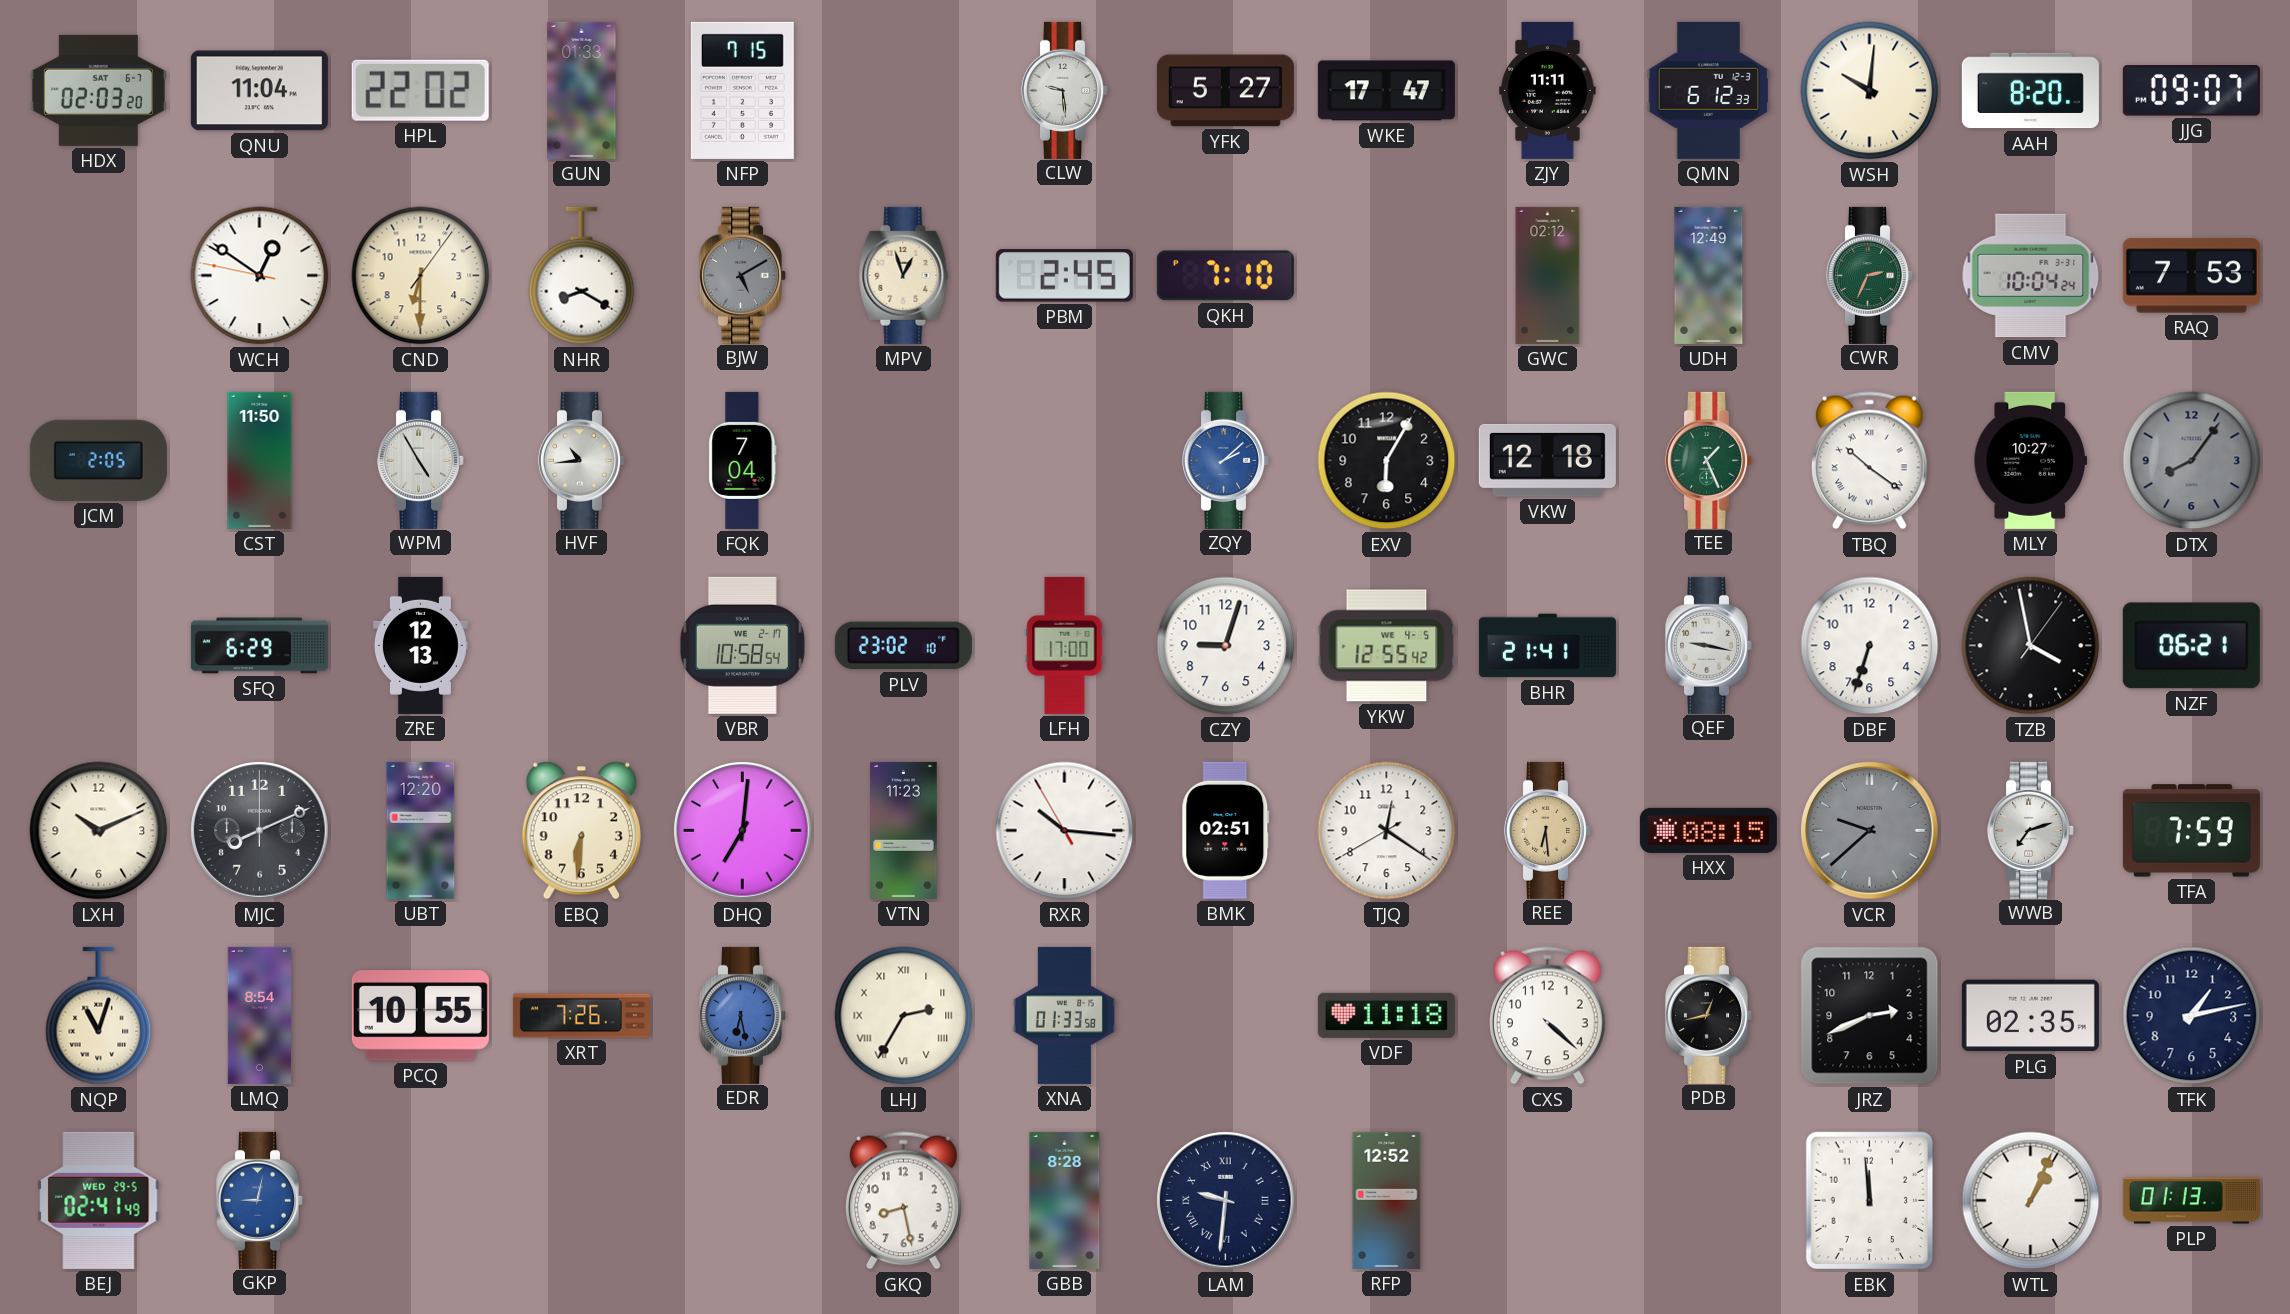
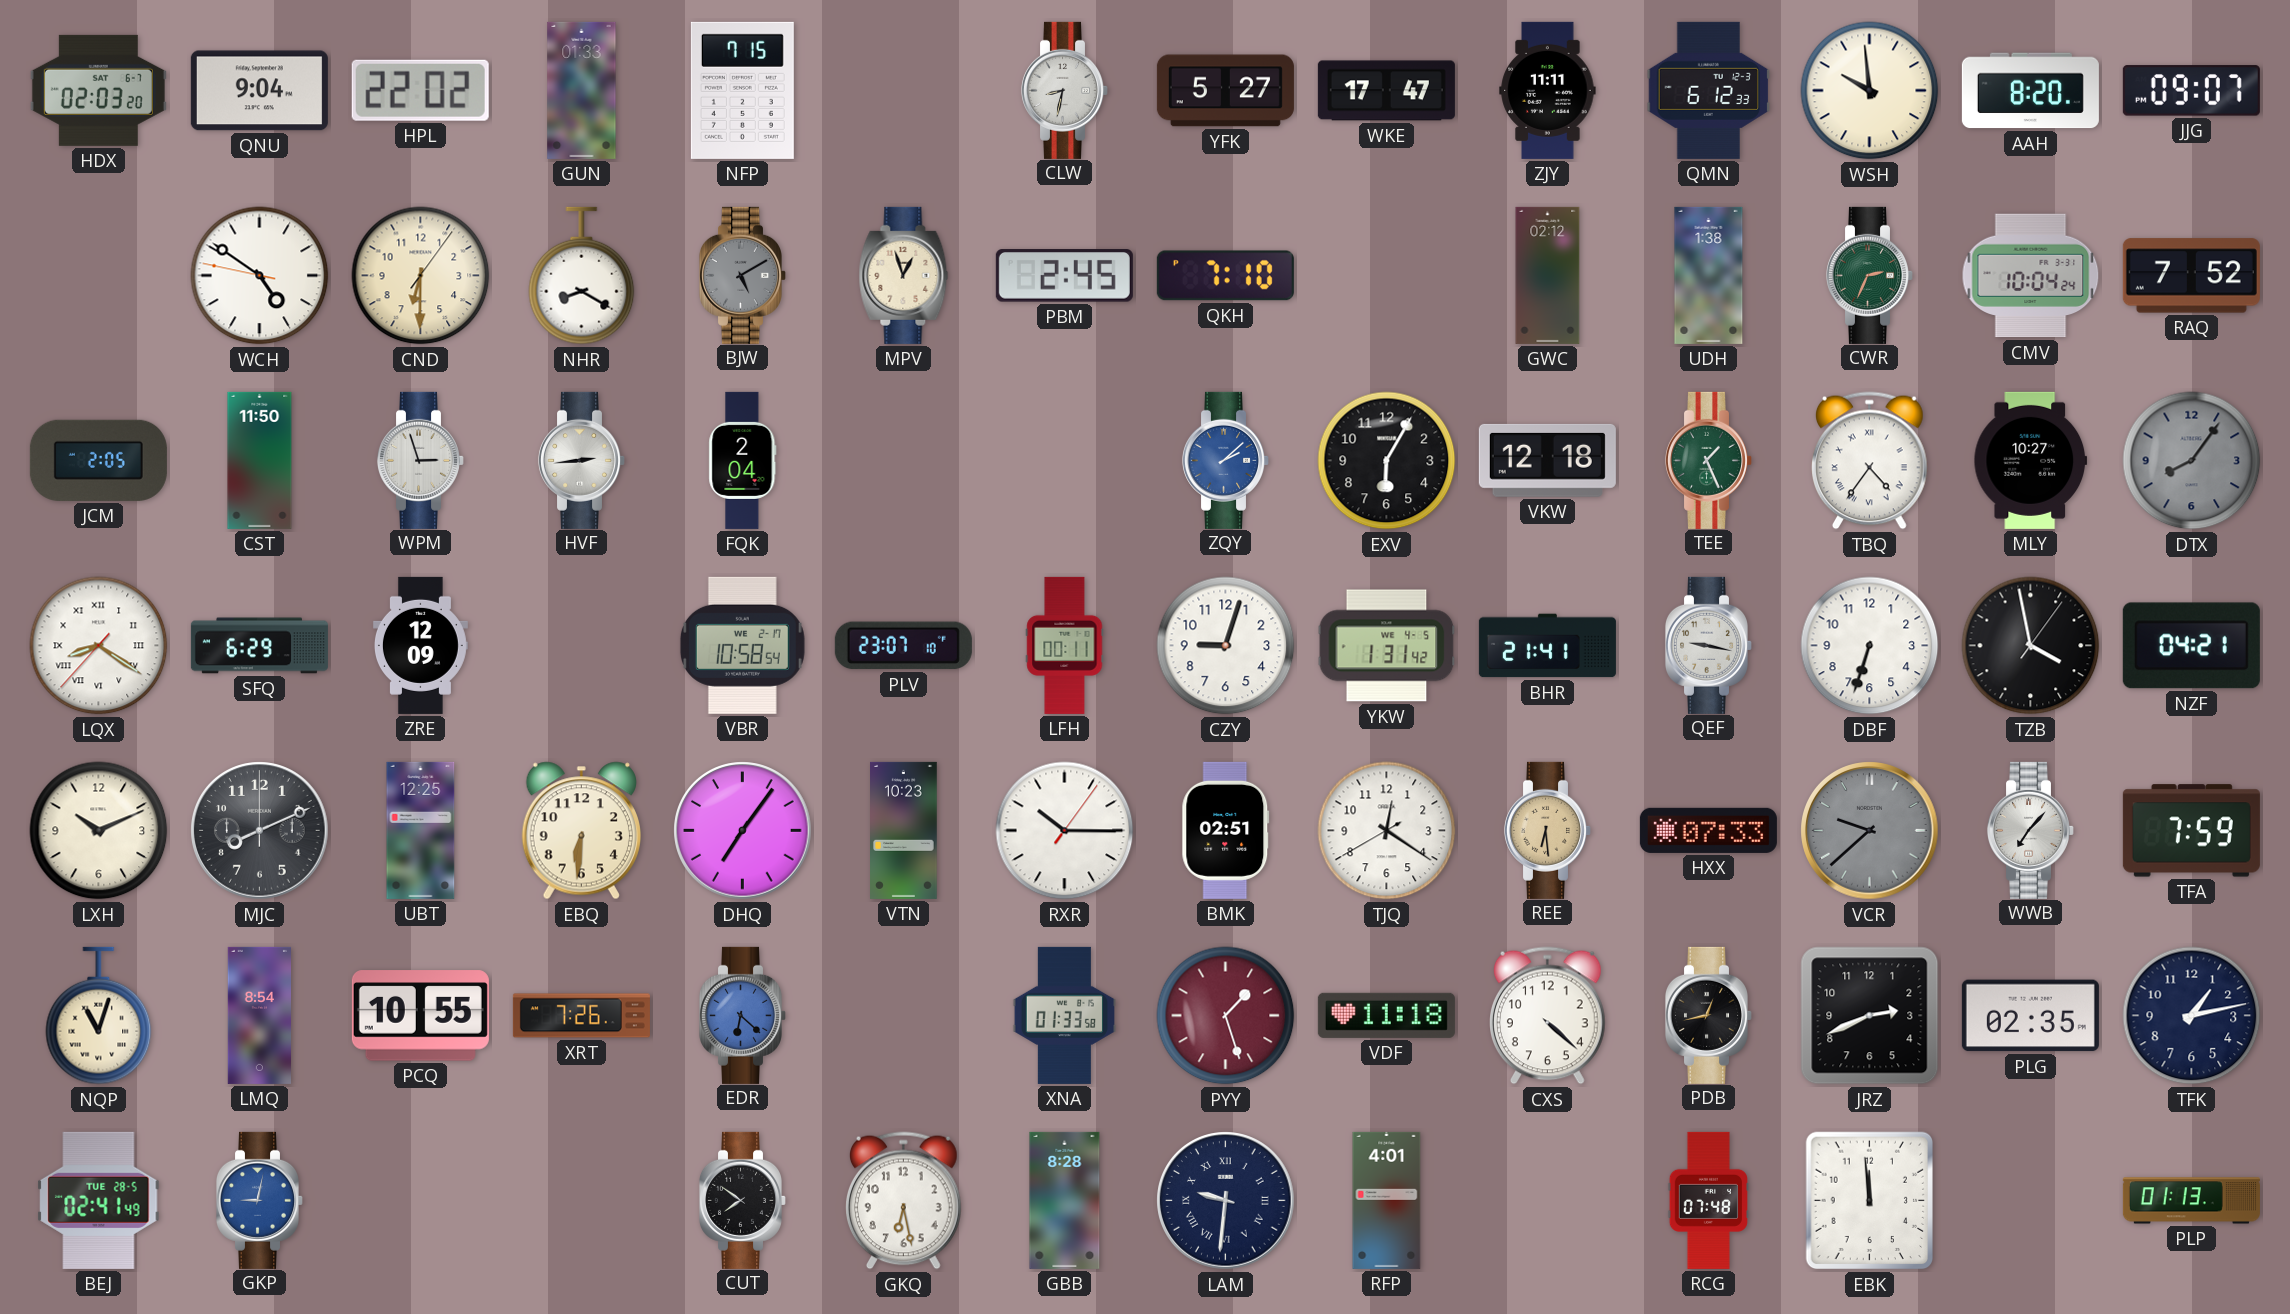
QNU: 11:04 -> 9:04
CLW: 9:29 -> 8:32
WSH: 10:01 -> 9:59
WCH: 12:50 -> 4:50
UDH: 12:49 -> 1:38
RAQ: 7:53 -> 7:52
WPM: 4:55 -> 2:57
HVF: 10:44 -> 2:44
FQK: 7:04 -> 2:04
TBQ: 10:21 -> 4:36
LQX: none -> 8:20
ZRE: 12:13 -> 12:09
PLV: 23:02 -> 23:07
LFH: 17:00 -> 00:11
YKW: 12:55 -> 1:31
NZF: 06:21 -> 04:21
UBT: 12:20 -> 12:25
DHQ: 7:01 -> 7:06
VTN: 11:23 -> 10:23
RXR: 10:15:55 -> 10:15:06
HXX: 08:15 -> 07:33
WWB: 7:12 -> 7:07
EDR: 6:28 -> 6:22
LHJ: 2:35 -> none
PYY: none -> 1:27
BEJ date: WED 29-5 -> TUE 28-5
CUT: none -> 7:51
GKQ: 8:28 -> 6:28
RFP: 12:52 -> 4:01
RCG: none -> 07:48
WTL: 1:04 -> none
